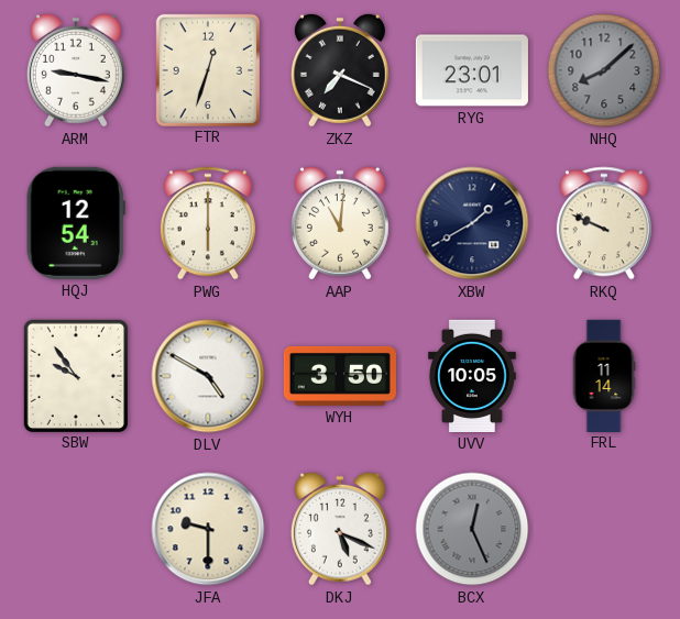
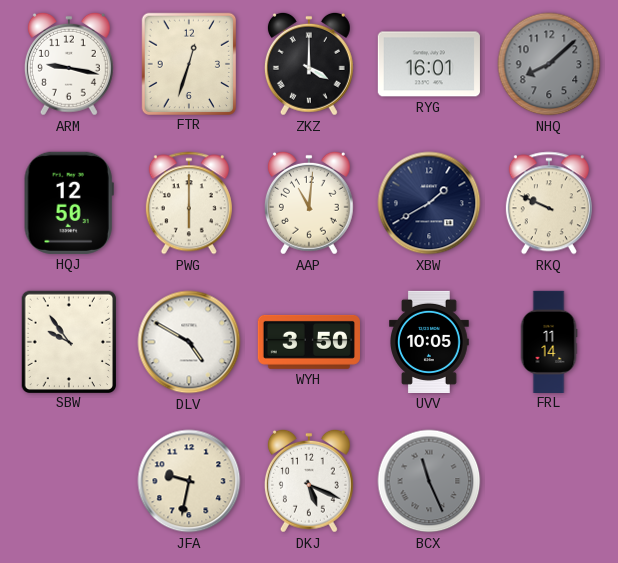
ZKZ: 7:19 -> 4:00
RYG: 23:01 -> 16:01
HQJ: 12:54 -> 12:50
JFA: 9:30 -> 9:32
BCX: 12:26 -> 11:26
